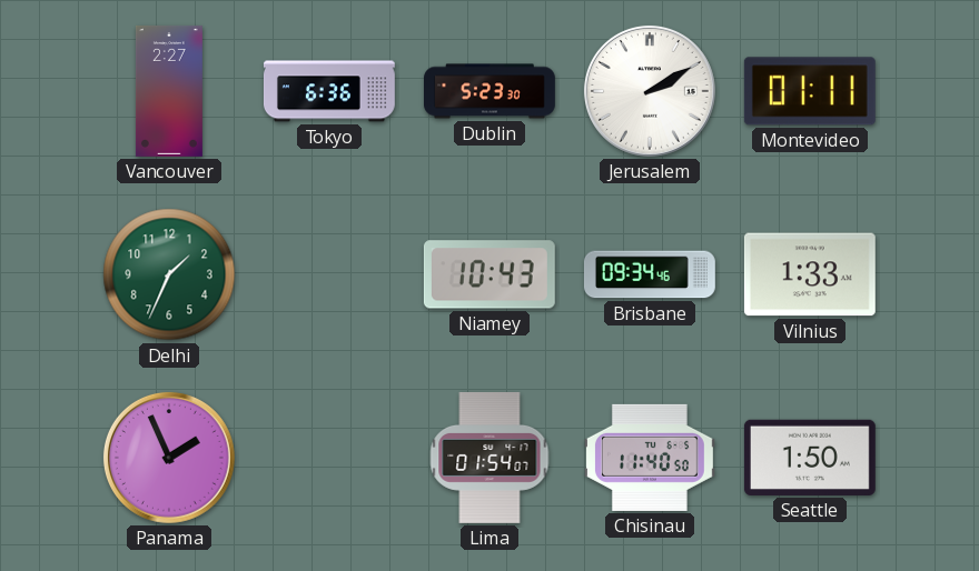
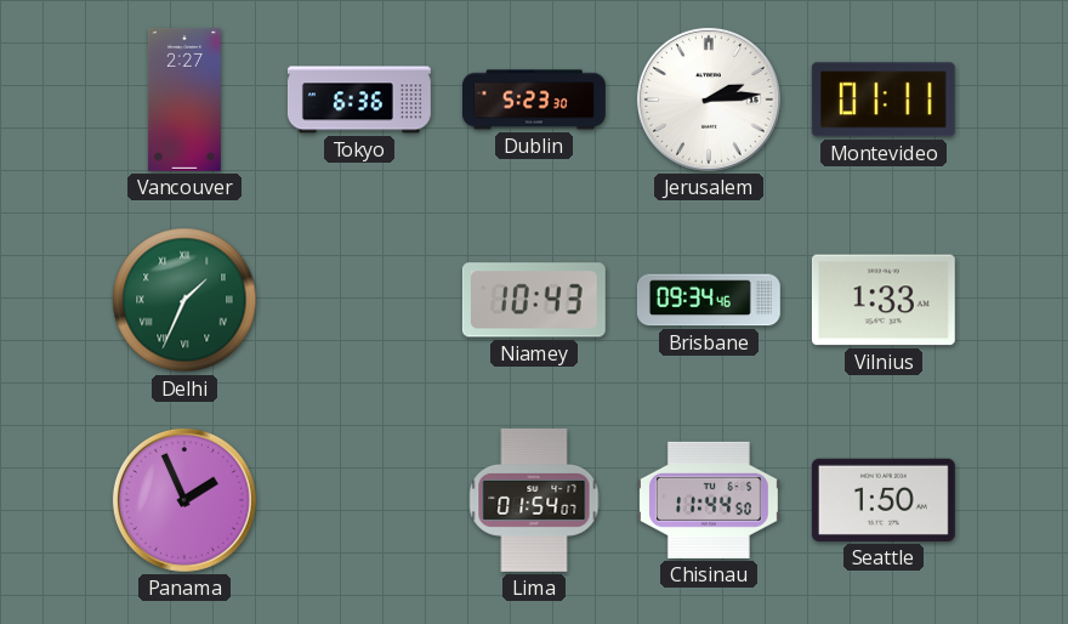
Jerusalem: 2:10 -> 2:14
Delhi numerals: Arabic -> Roman
Chisinau: 11:40 -> 11:44
